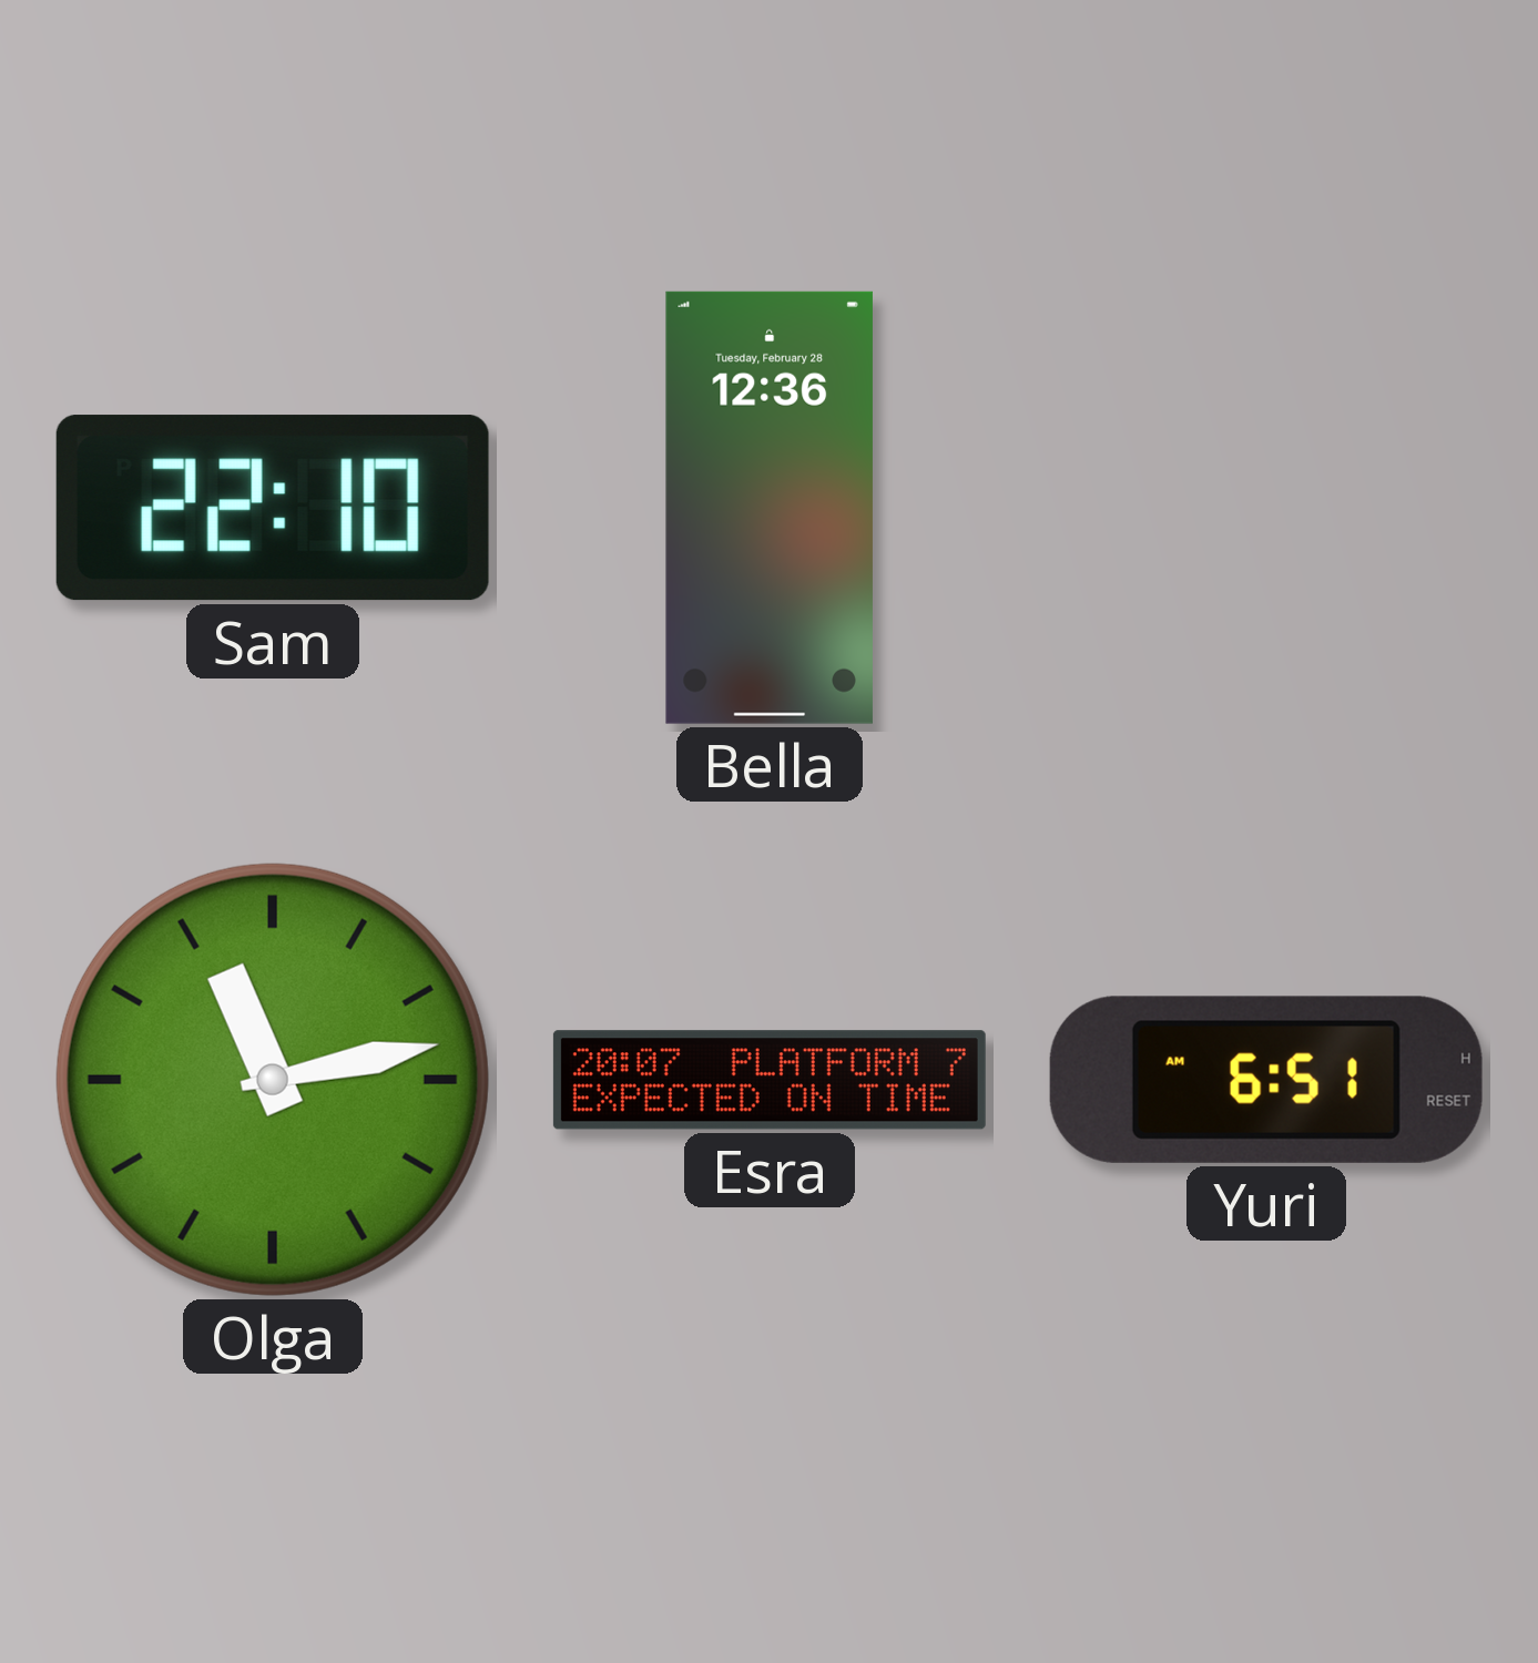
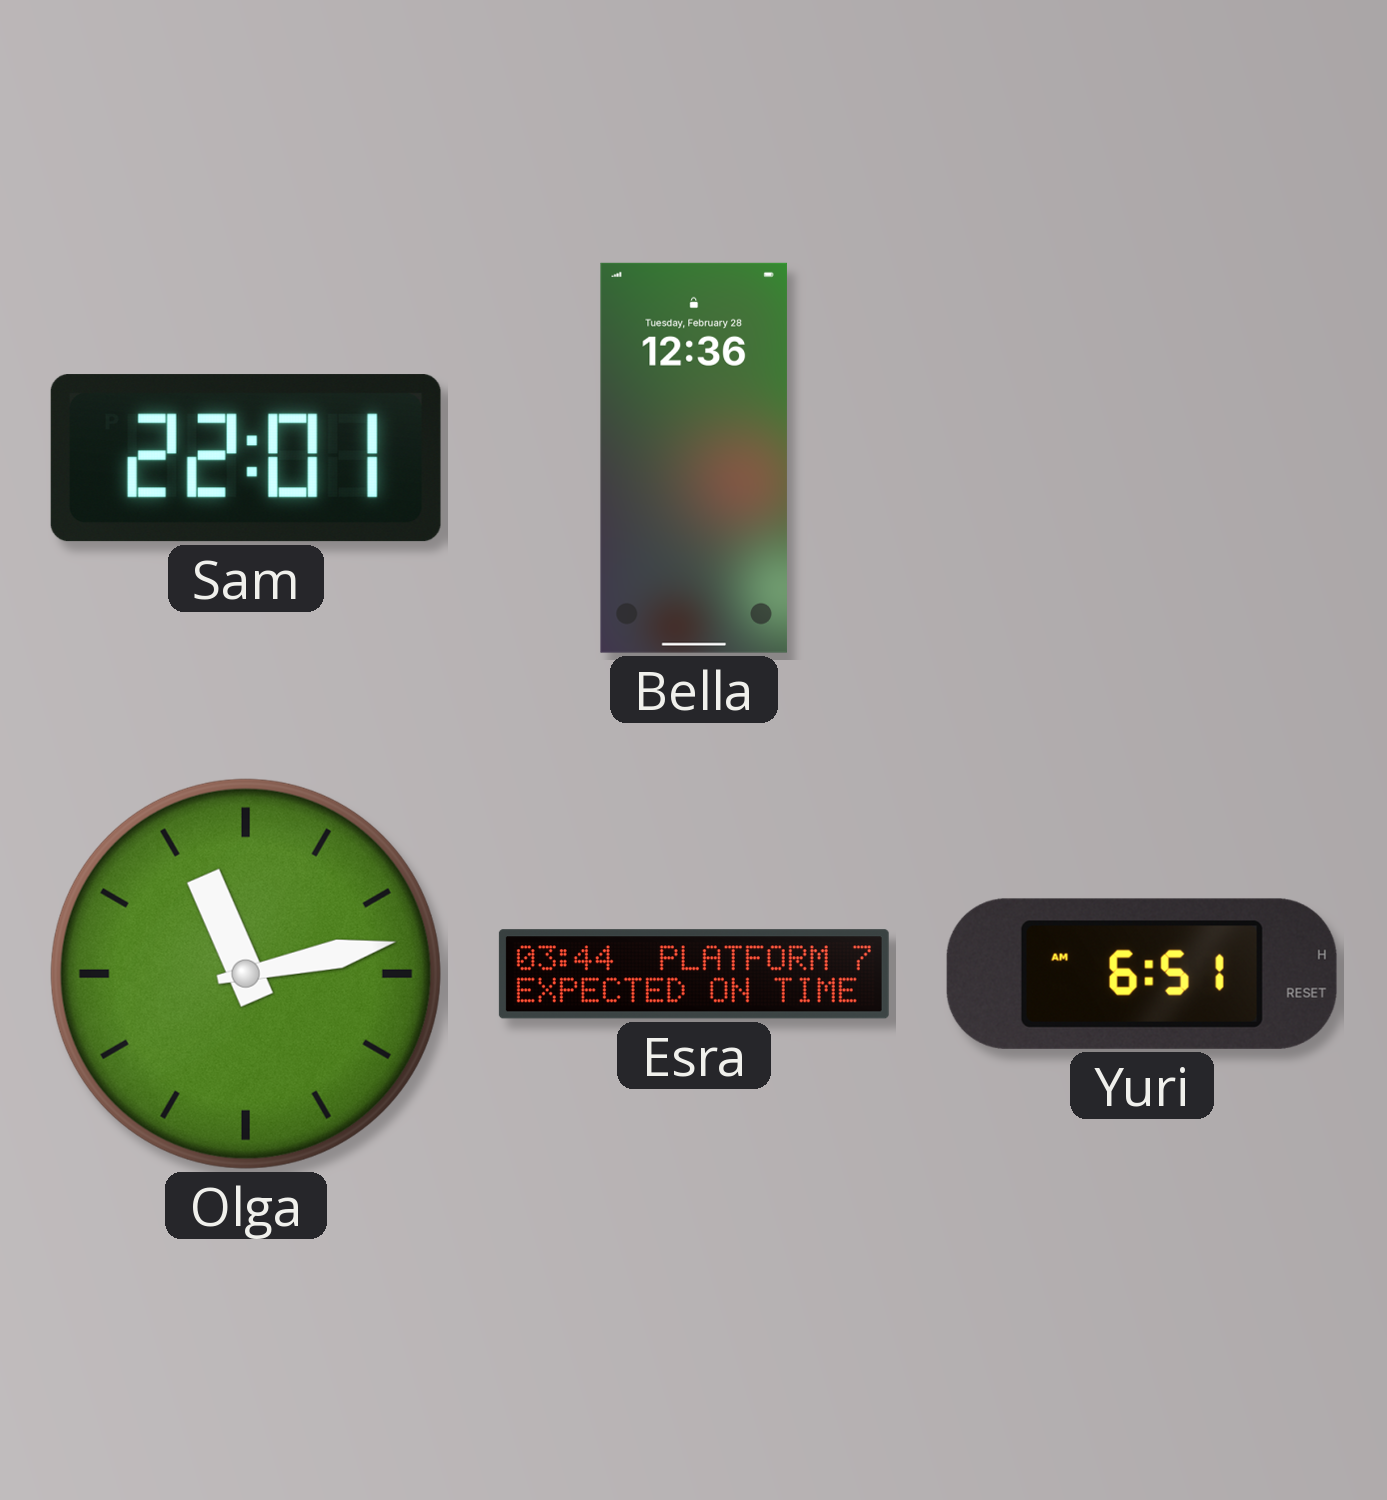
Sam: 22:10 -> 22:01
Esra: 20:07 -> 03:44
